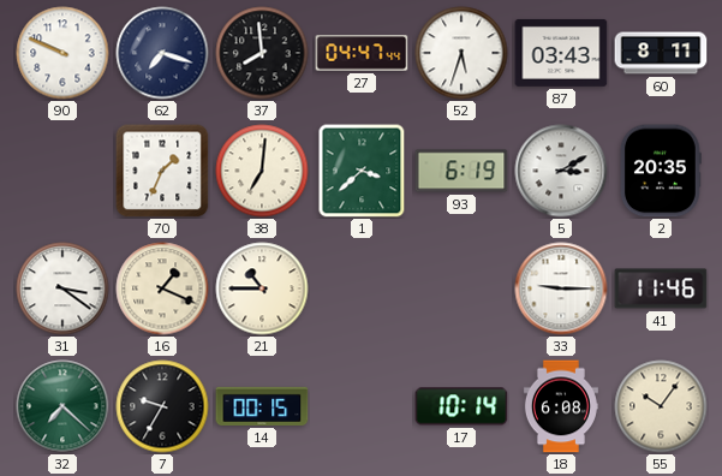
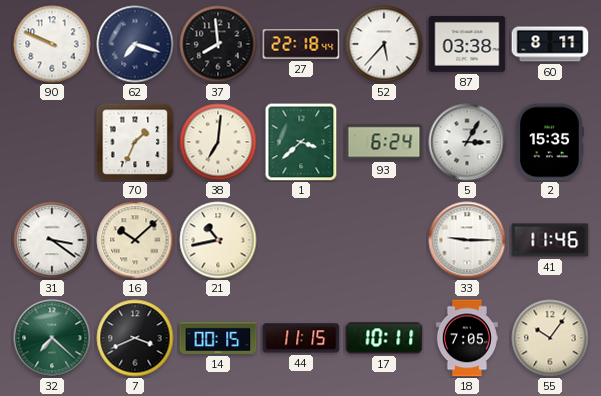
27: 04:47 -> 22:18
52: 5:33 -> 5:37
87: 03:43 -> 03:38
93: 6:19 -> 6:24
5: 3:10 -> 3:05
2: 20:35 -> 15:35
16: 1:19 -> 10:08
21: 10:45 -> 10:43
7: 9:35 -> 3:41
44: none -> 11:15
17: 10:14 -> 10:11
18: 6:08 -> 7:05
